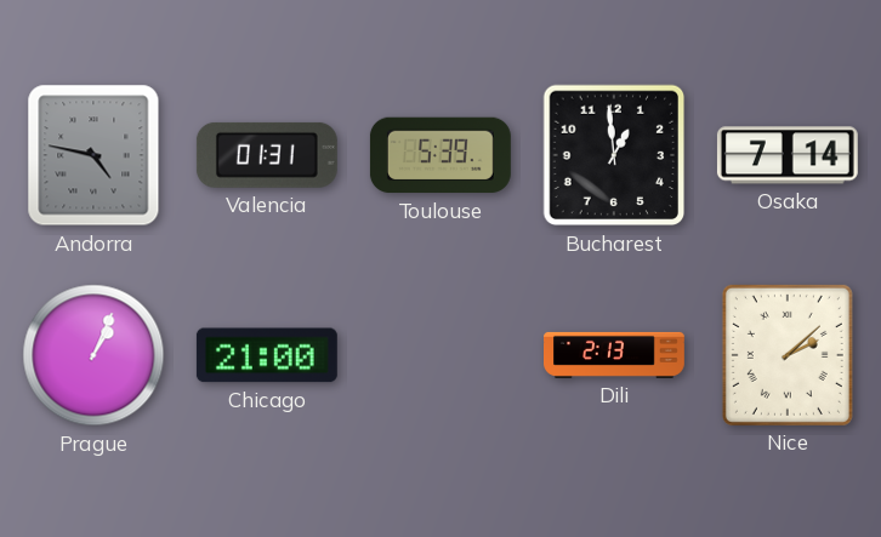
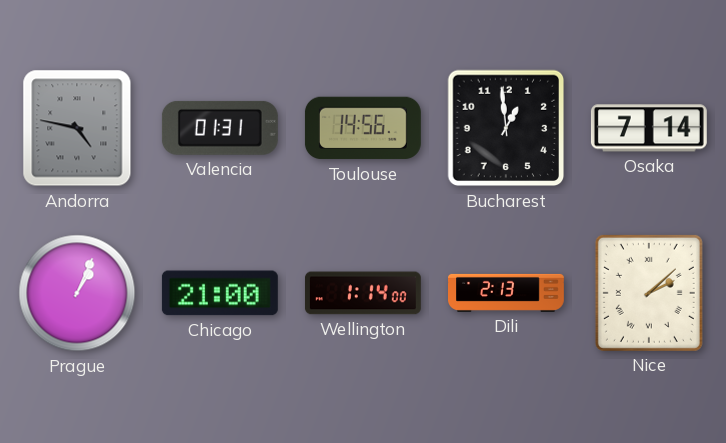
Toulouse: 5:39 -> 14:56
Wellington: none -> 1:14
